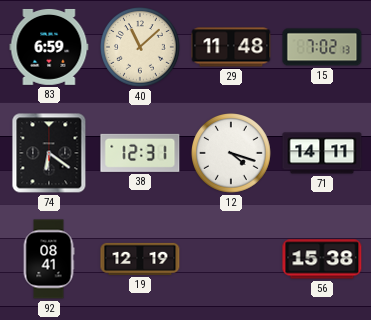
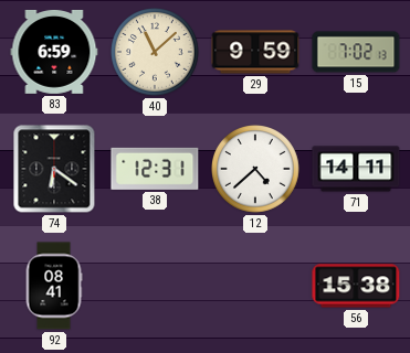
29: 11:48 -> 9:59
12: 4:18 -> 4:38
19: 12:19 -> none
